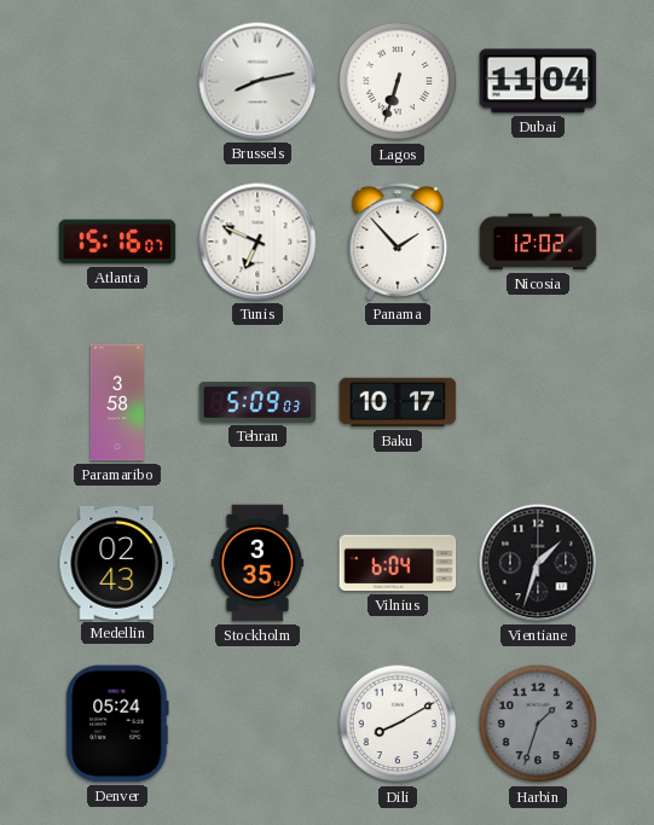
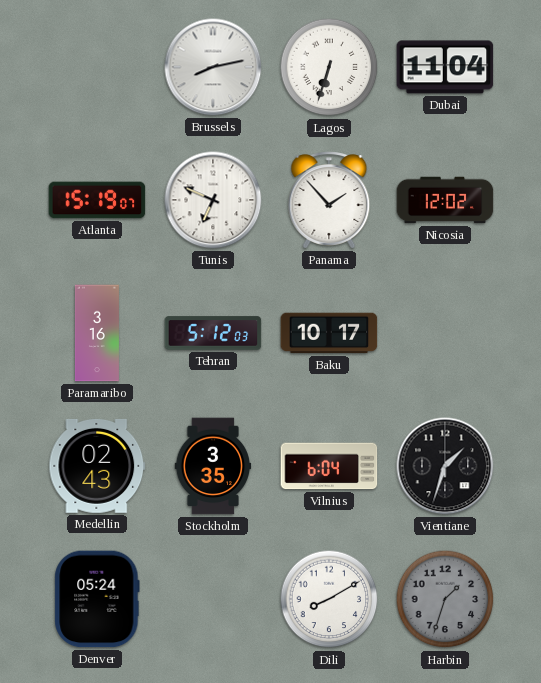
Atlanta: 15:16 -> 15:19
Paramaribo: 3:58 -> 3:16
Tehran: 5:09 -> 5:12
